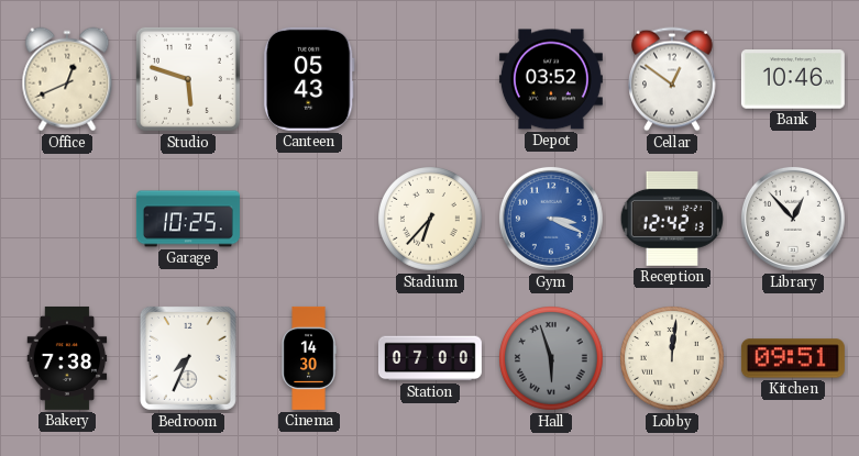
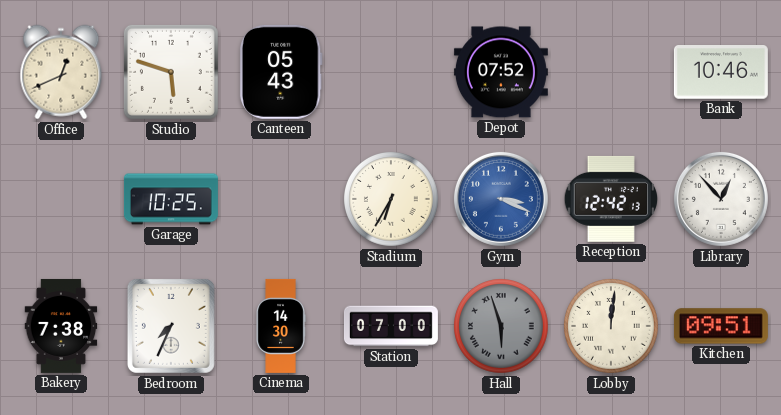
Depot: 03:52 -> 07:52
Cellar: 12:51 -> none
Stadium: 6:37 -> 6:35
